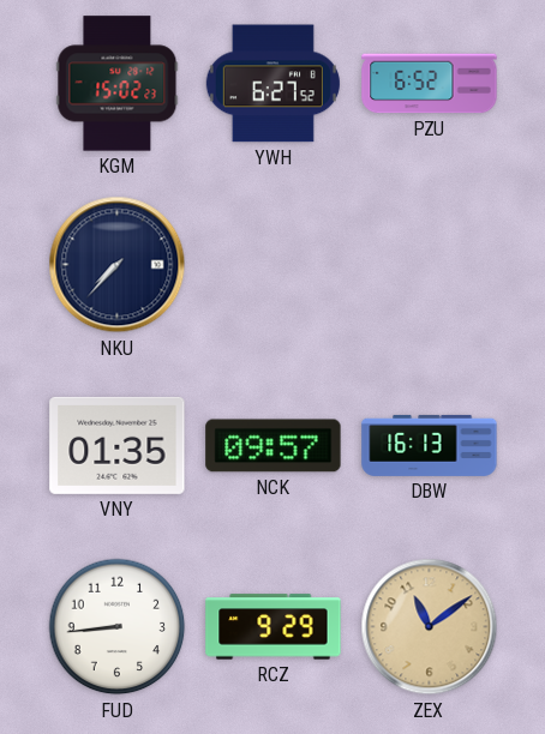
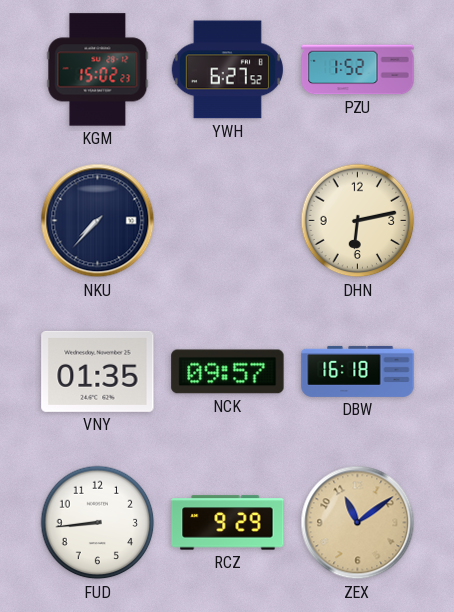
PZU: 6:52 -> 1:52
DHN: none -> 6:13
DBW: 16:13 -> 16:18
